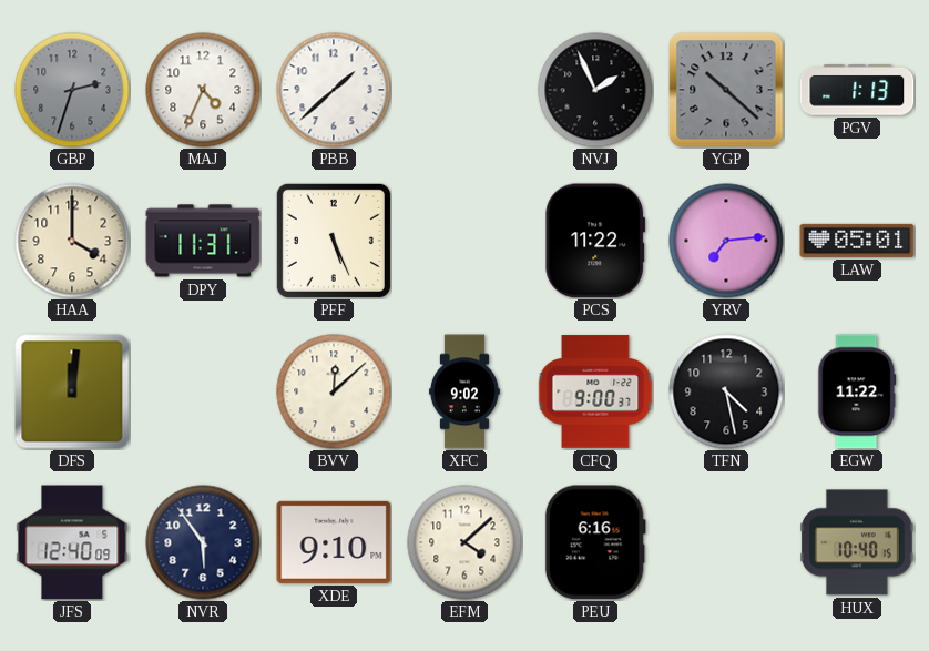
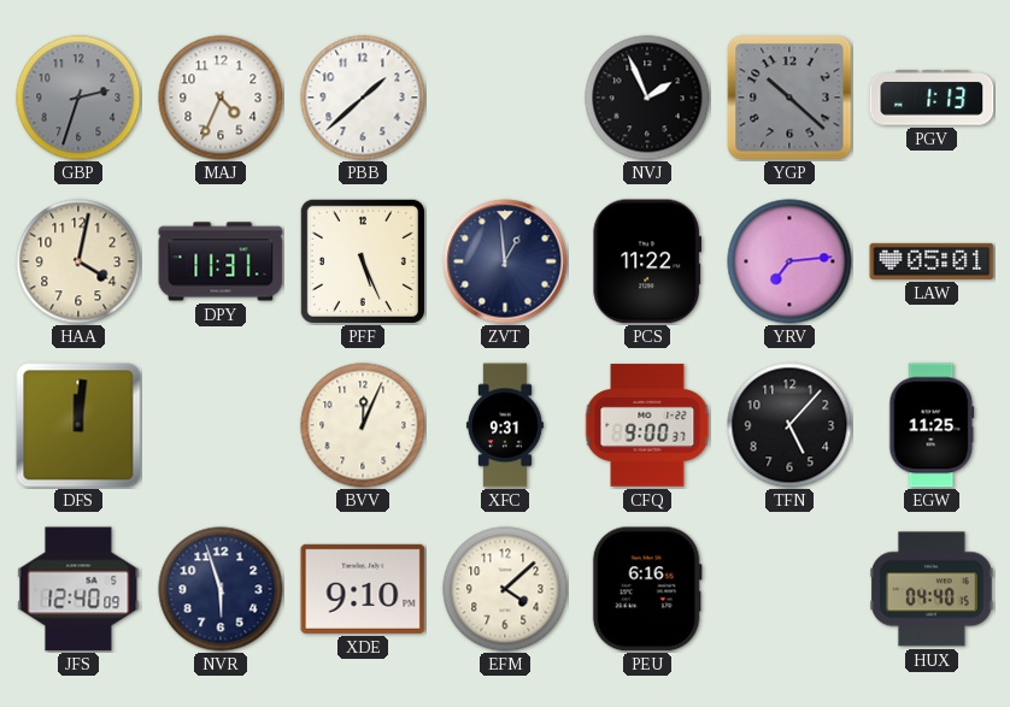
HAA: 4:00 -> 4:02
ZVT: none -> 12:59
BVV: 12:08 -> 12:04
XFC: 9:02 -> 9:31
TFN: 4:28 -> 5:07
EGW: 11:22 -> 11:25
NVR: 5:54 -> 5:57
HUX: 10:40 -> 04:40
